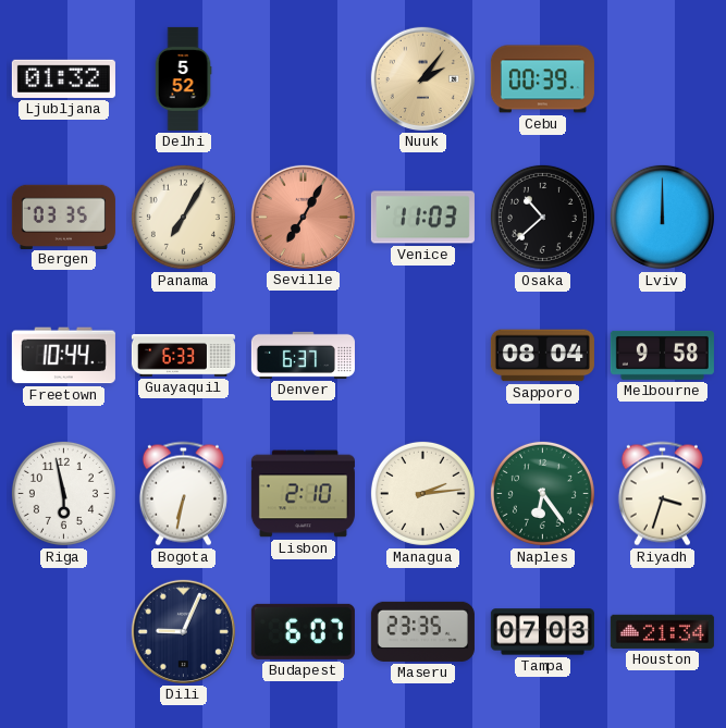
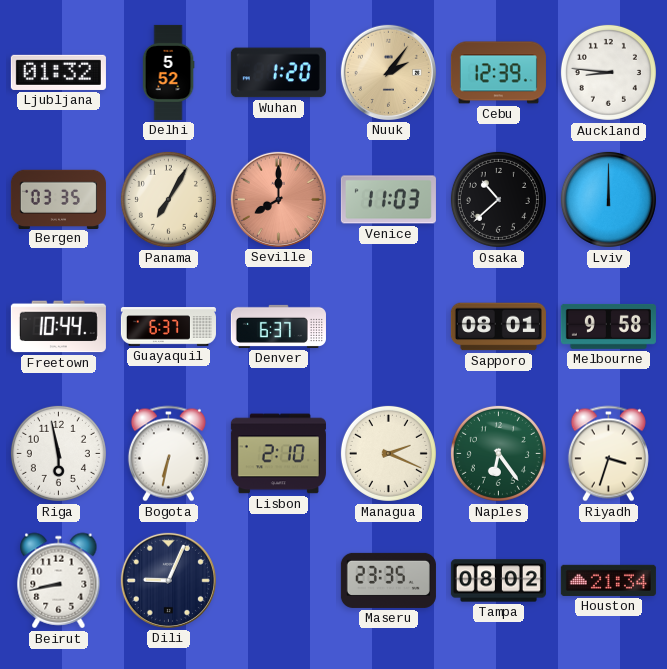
Wuhan: none -> 1:20
Cebu: 00:39 -> 12:39
Auckland: none -> 8:46
Seville: 7:05 -> 8:00
Guayaquil: 6:33 -> 6:37
Sapporo: 08:04 -> 08:01
Managua: 2:14 -> 2:19
Beirut: none -> 8:43
Budapest: 6:07 -> none
Tampa: 07:03 -> 08:02
